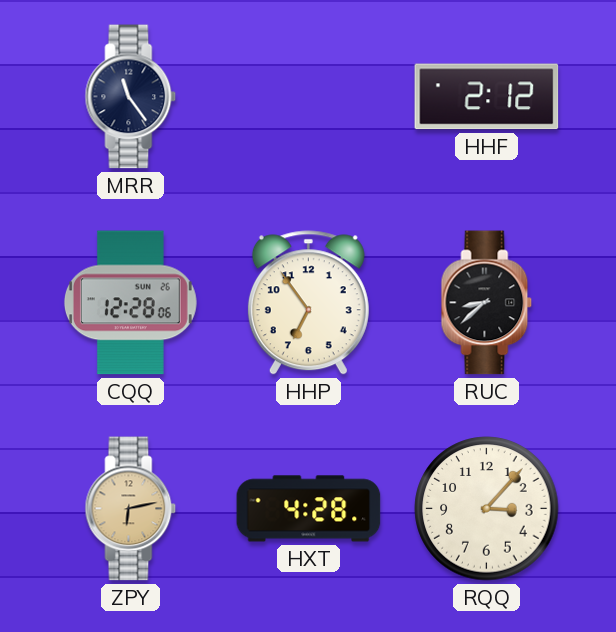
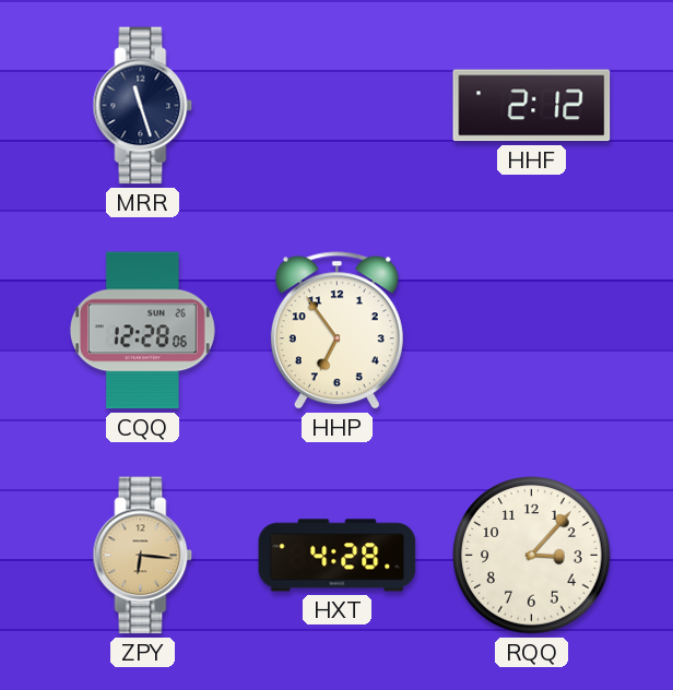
MRR: 11:24 -> 11:27
RUC: 8:38 -> none
ZPY: 6:13 -> 6:16
